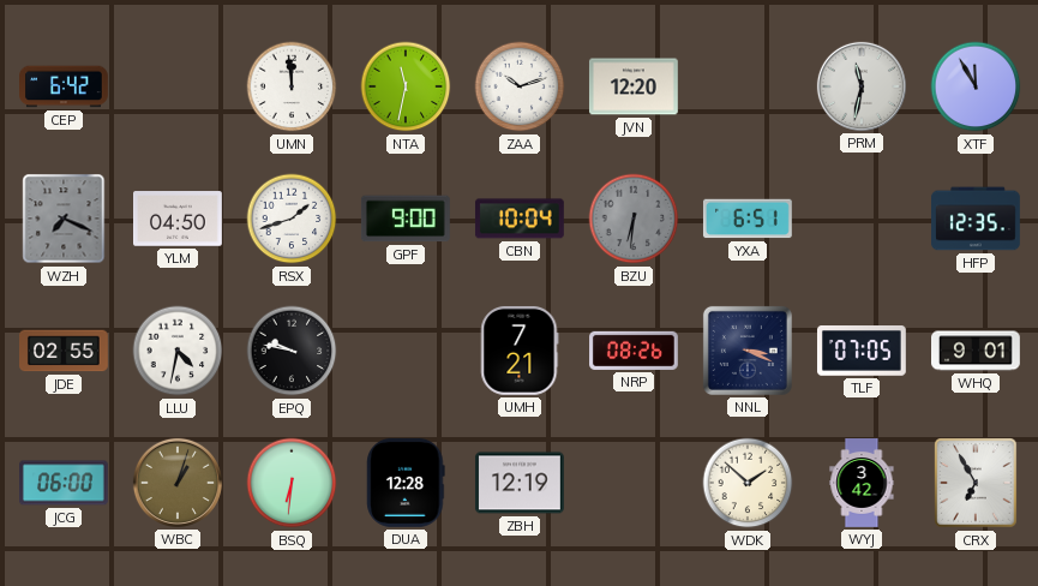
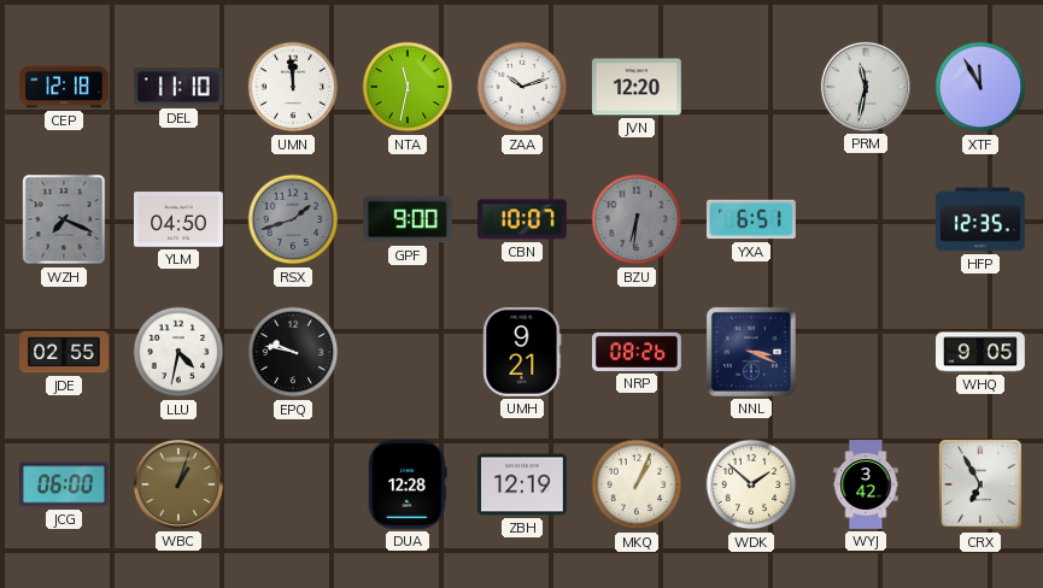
CEP: 6:42 -> 12:18
DEL: none -> 11:10
RSX dial: white -> grey
CBN: 10:04 -> 10:07
UMH: 7:21 -> 9:21
TLF: 07:05 -> none
WHQ: 9:01 -> 9:05
BSQ: 6:31 -> none
MKQ: none -> 1:04
